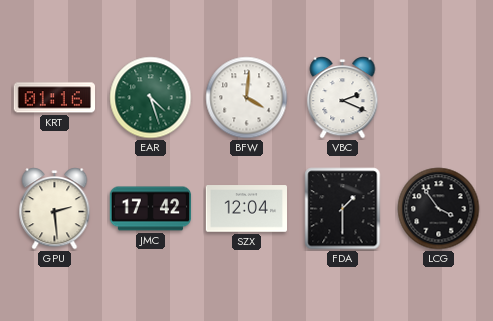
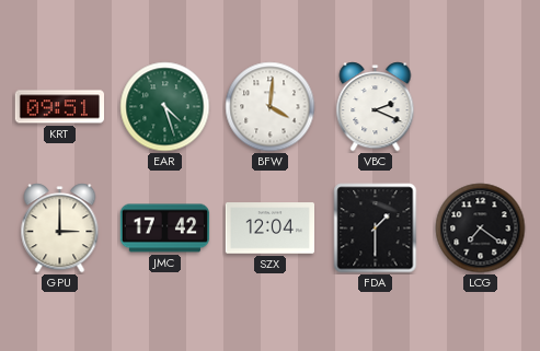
KRT: 01:16 -> 09:51
GPU: 2:29 -> 3:00
LCG: 3:54 -> 7:21
